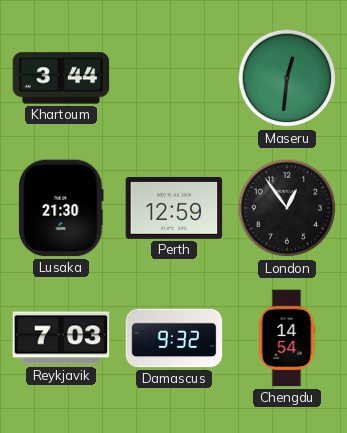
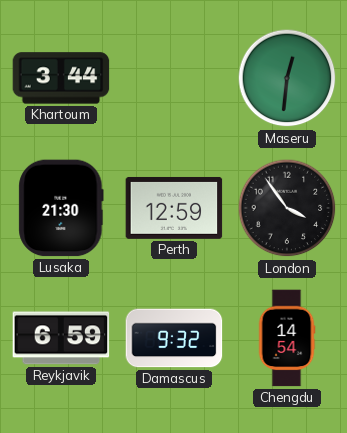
London: 12:54 -> 3:54
Reykjavik: 7:03 -> 6:59
